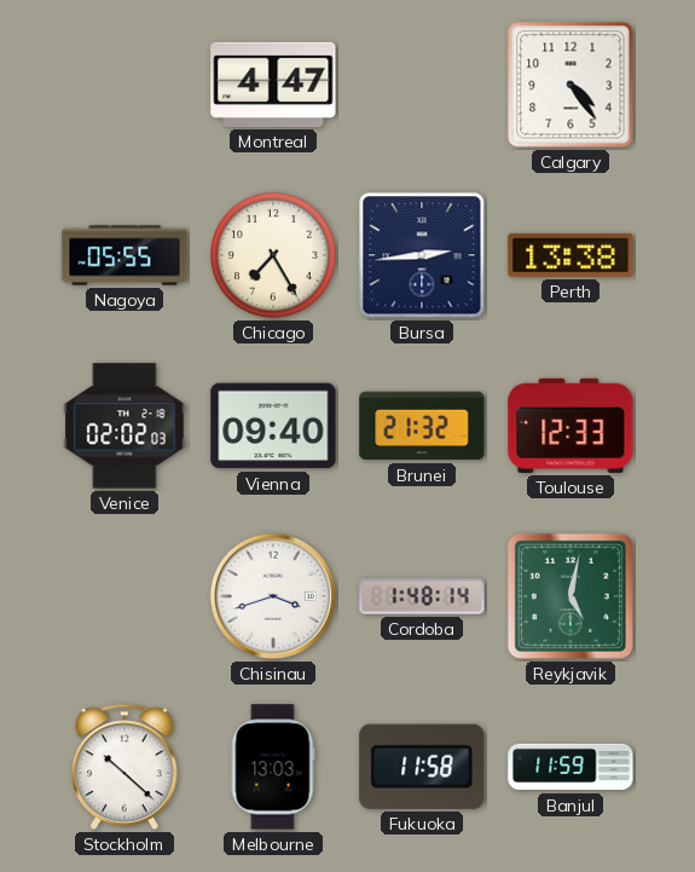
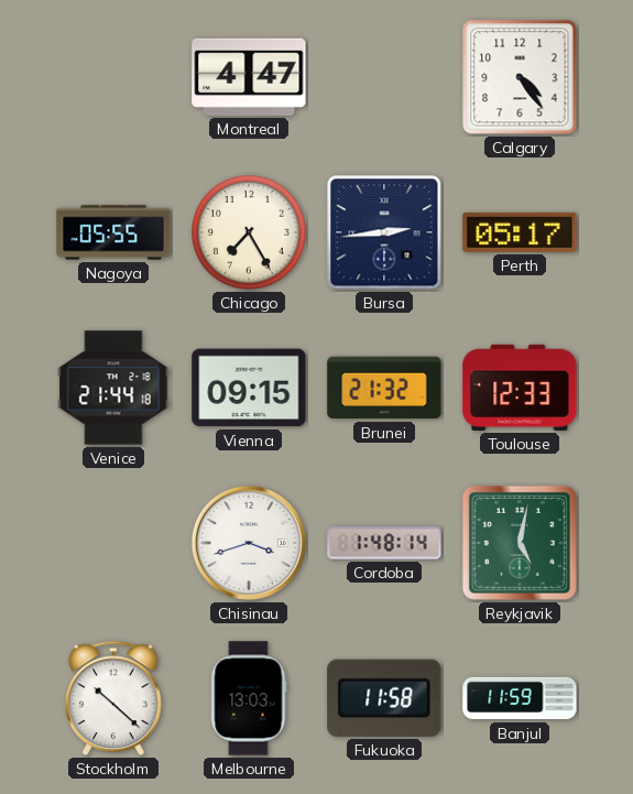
Perth: 13:38 -> 05:17
Venice: 02:02 -> 21:44
Vienna: 09:40 -> 09:15
